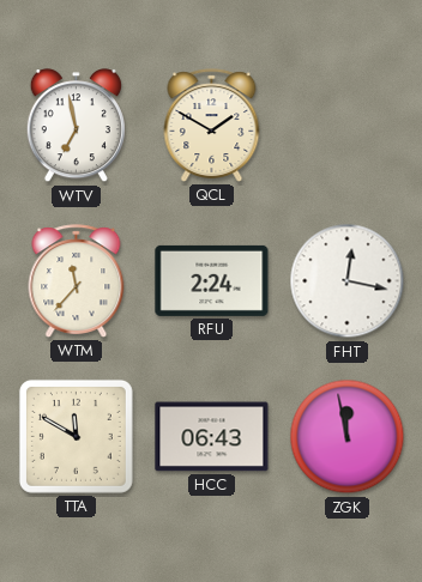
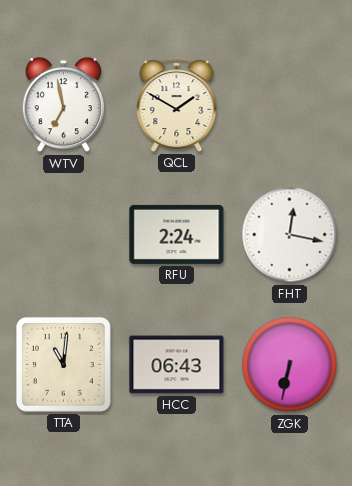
WTM: 11:37 -> none
TTA: 11:50 -> 11:01
ZGK: 11:58 -> 6:32
